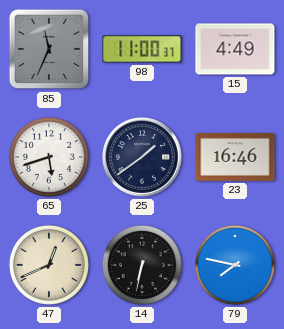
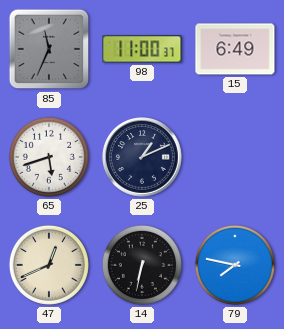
15: 4:49 -> 6:49
25: 1:39 -> 1:11
23: 16:46 -> none
